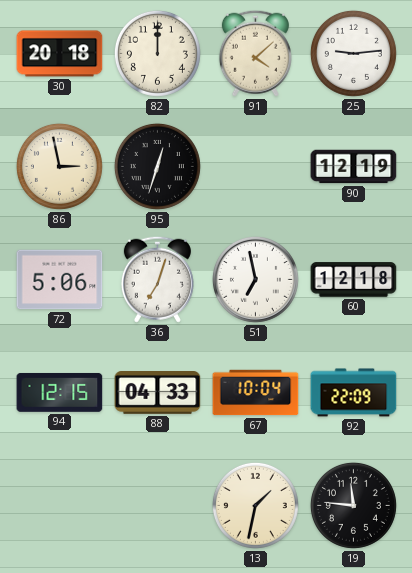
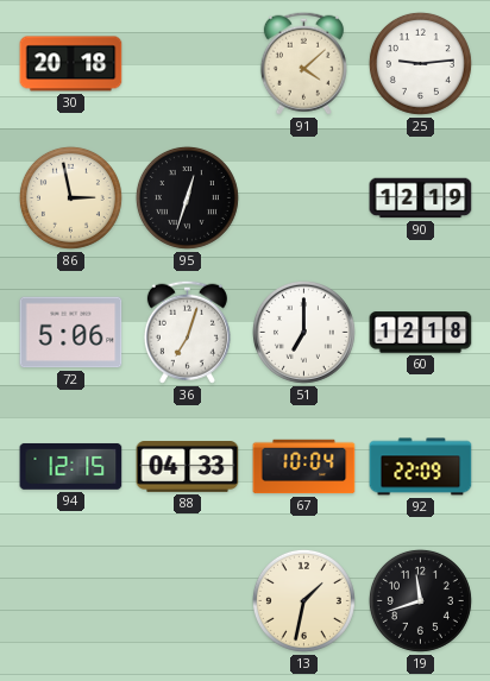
82: 12:00 -> none
51: 6:58 -> 7:00
19: 11:46 -> 11:42
